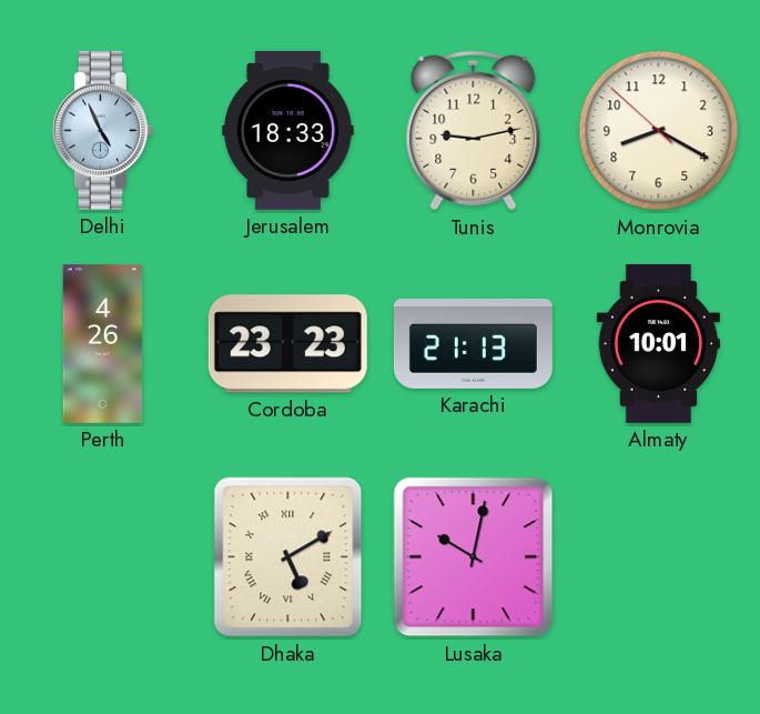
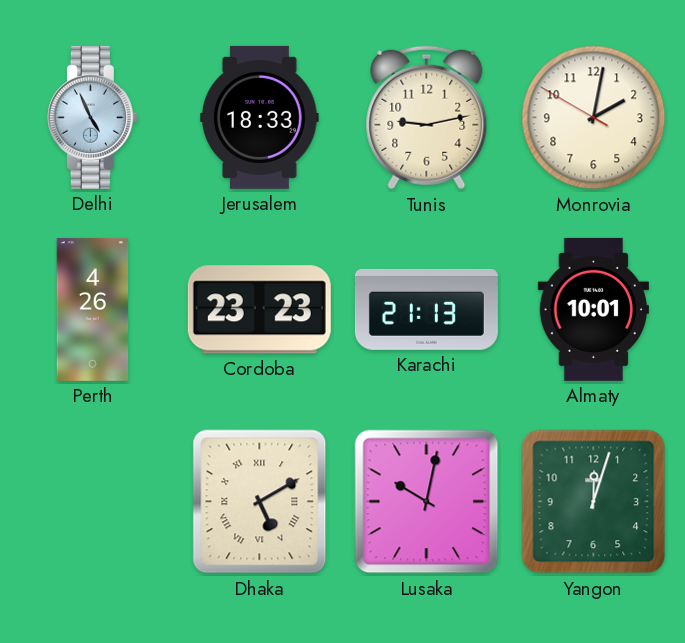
Monrovia: 8:19 -> 2:01
Yangon: none -> 12:03
